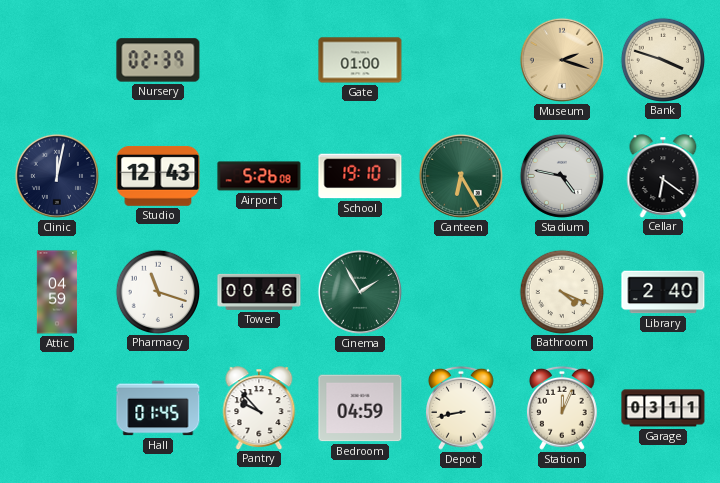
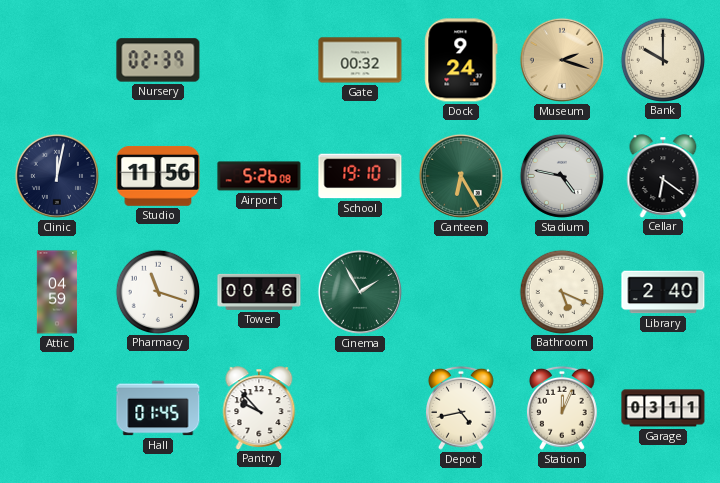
Gate: 01:00 -> 00:32
Dock: none -> 9:24
Bank: 3:48 -> 10:00
Studio: 12:43 -> 11:56
Bathroom: 4:19 -> 5:19
Bedroom: 04:59 -> none
Depot: 8:43 -> 4:43
